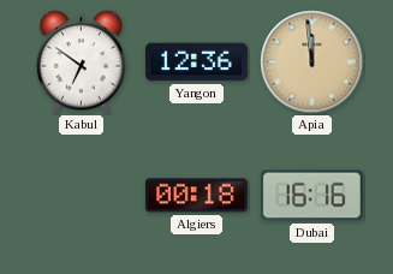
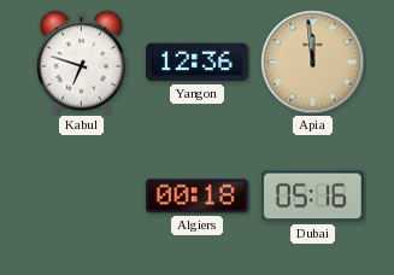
Kabul: 6:51 -> 6:48
Dubai: 16:16 -> 05:16
